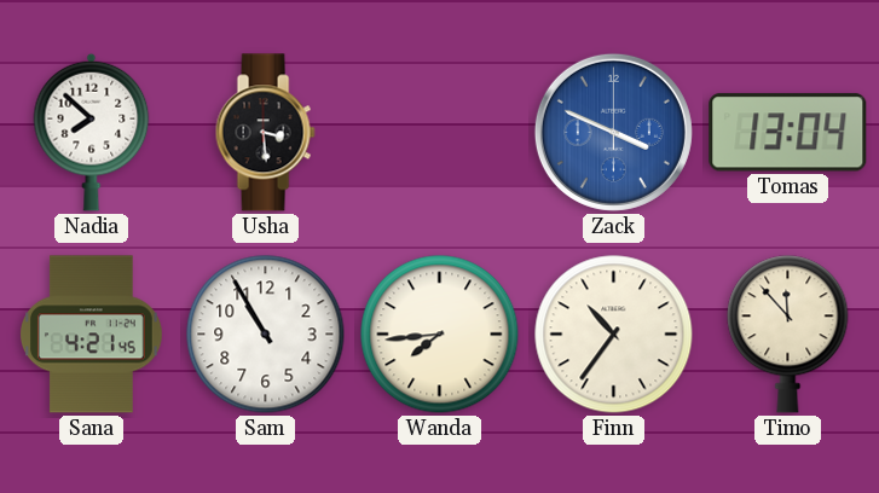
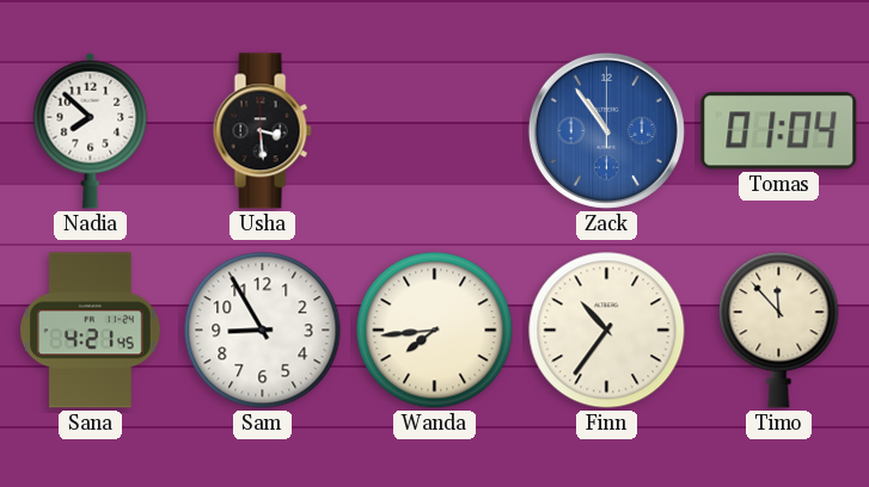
Zack: 3:49 -> 10:54
Tomas: 13:04 -> 01:04
Sam: 10:55 -> 8:55
